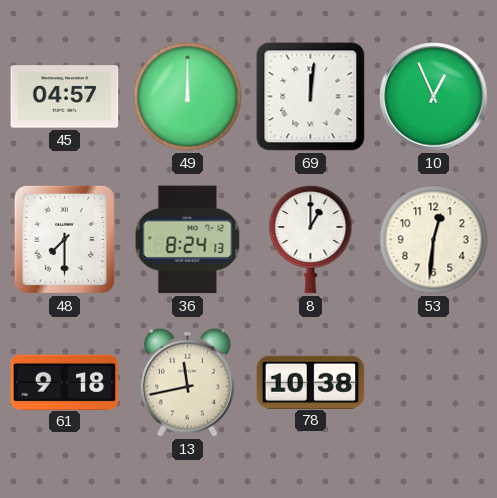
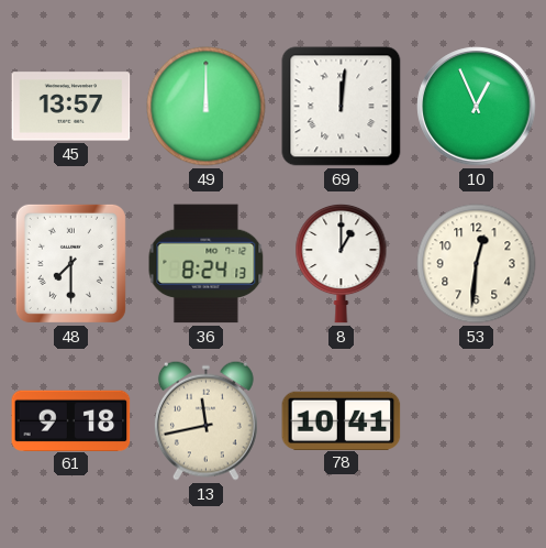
45: 04:57 -> 13:57
78: 10:38 -> 10:41
